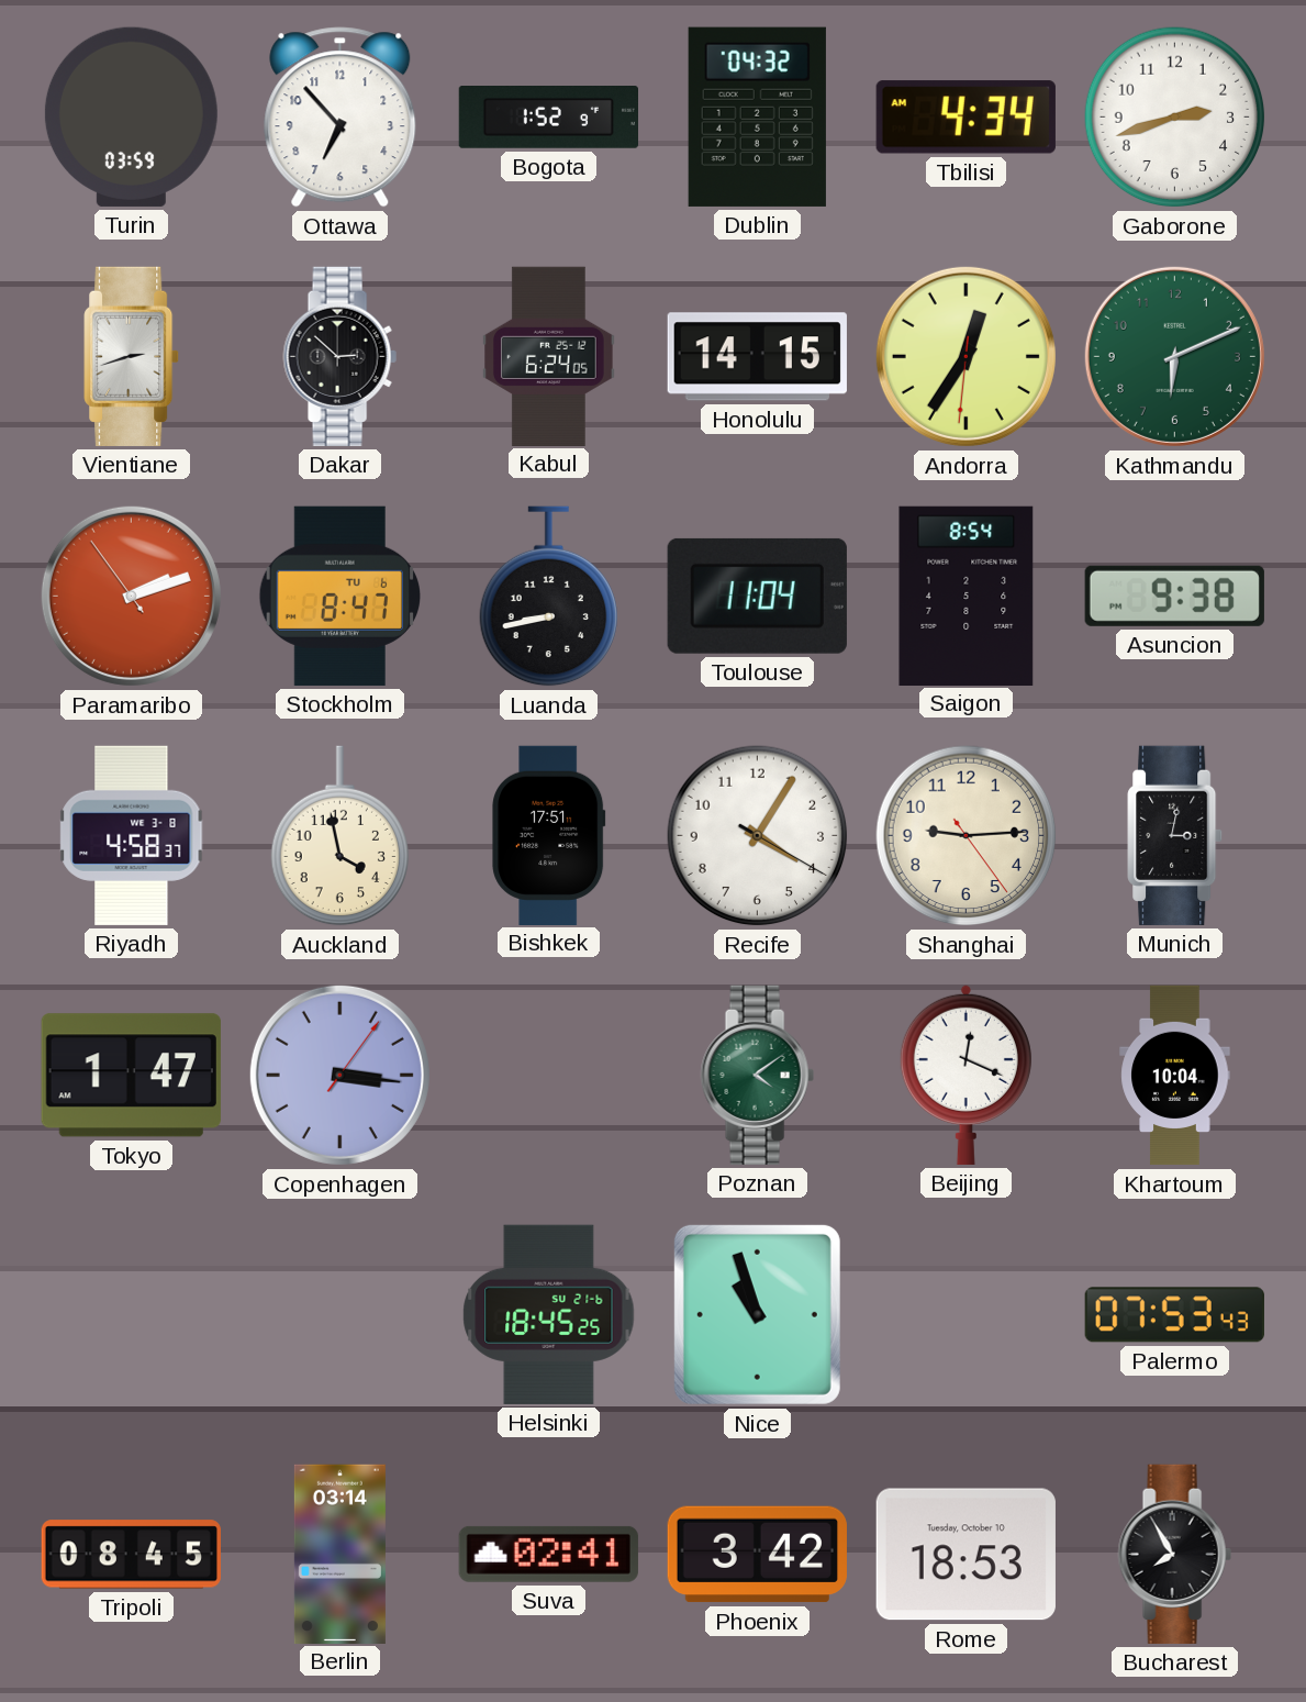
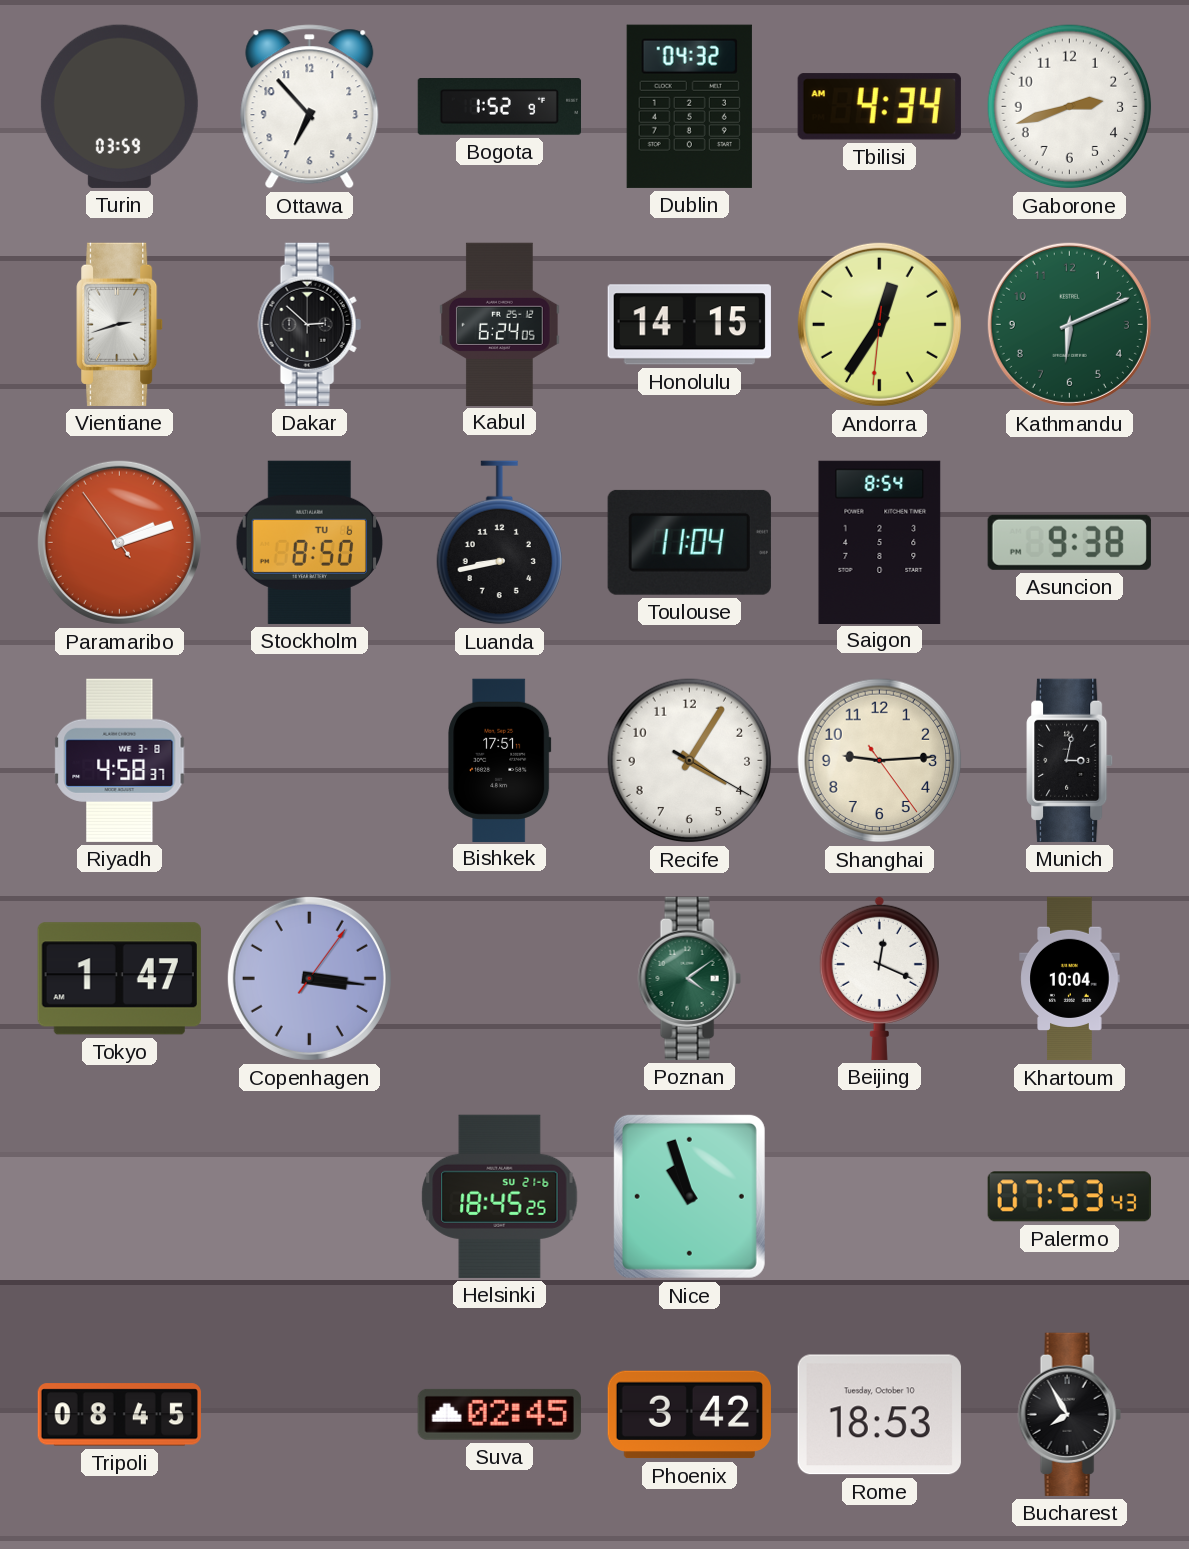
Stockholm: 8:47 -> 8:50
Auckland: 3:58 -> none
Berlin: 03:14 -> none
Suva: 02:41 -> 02:45
